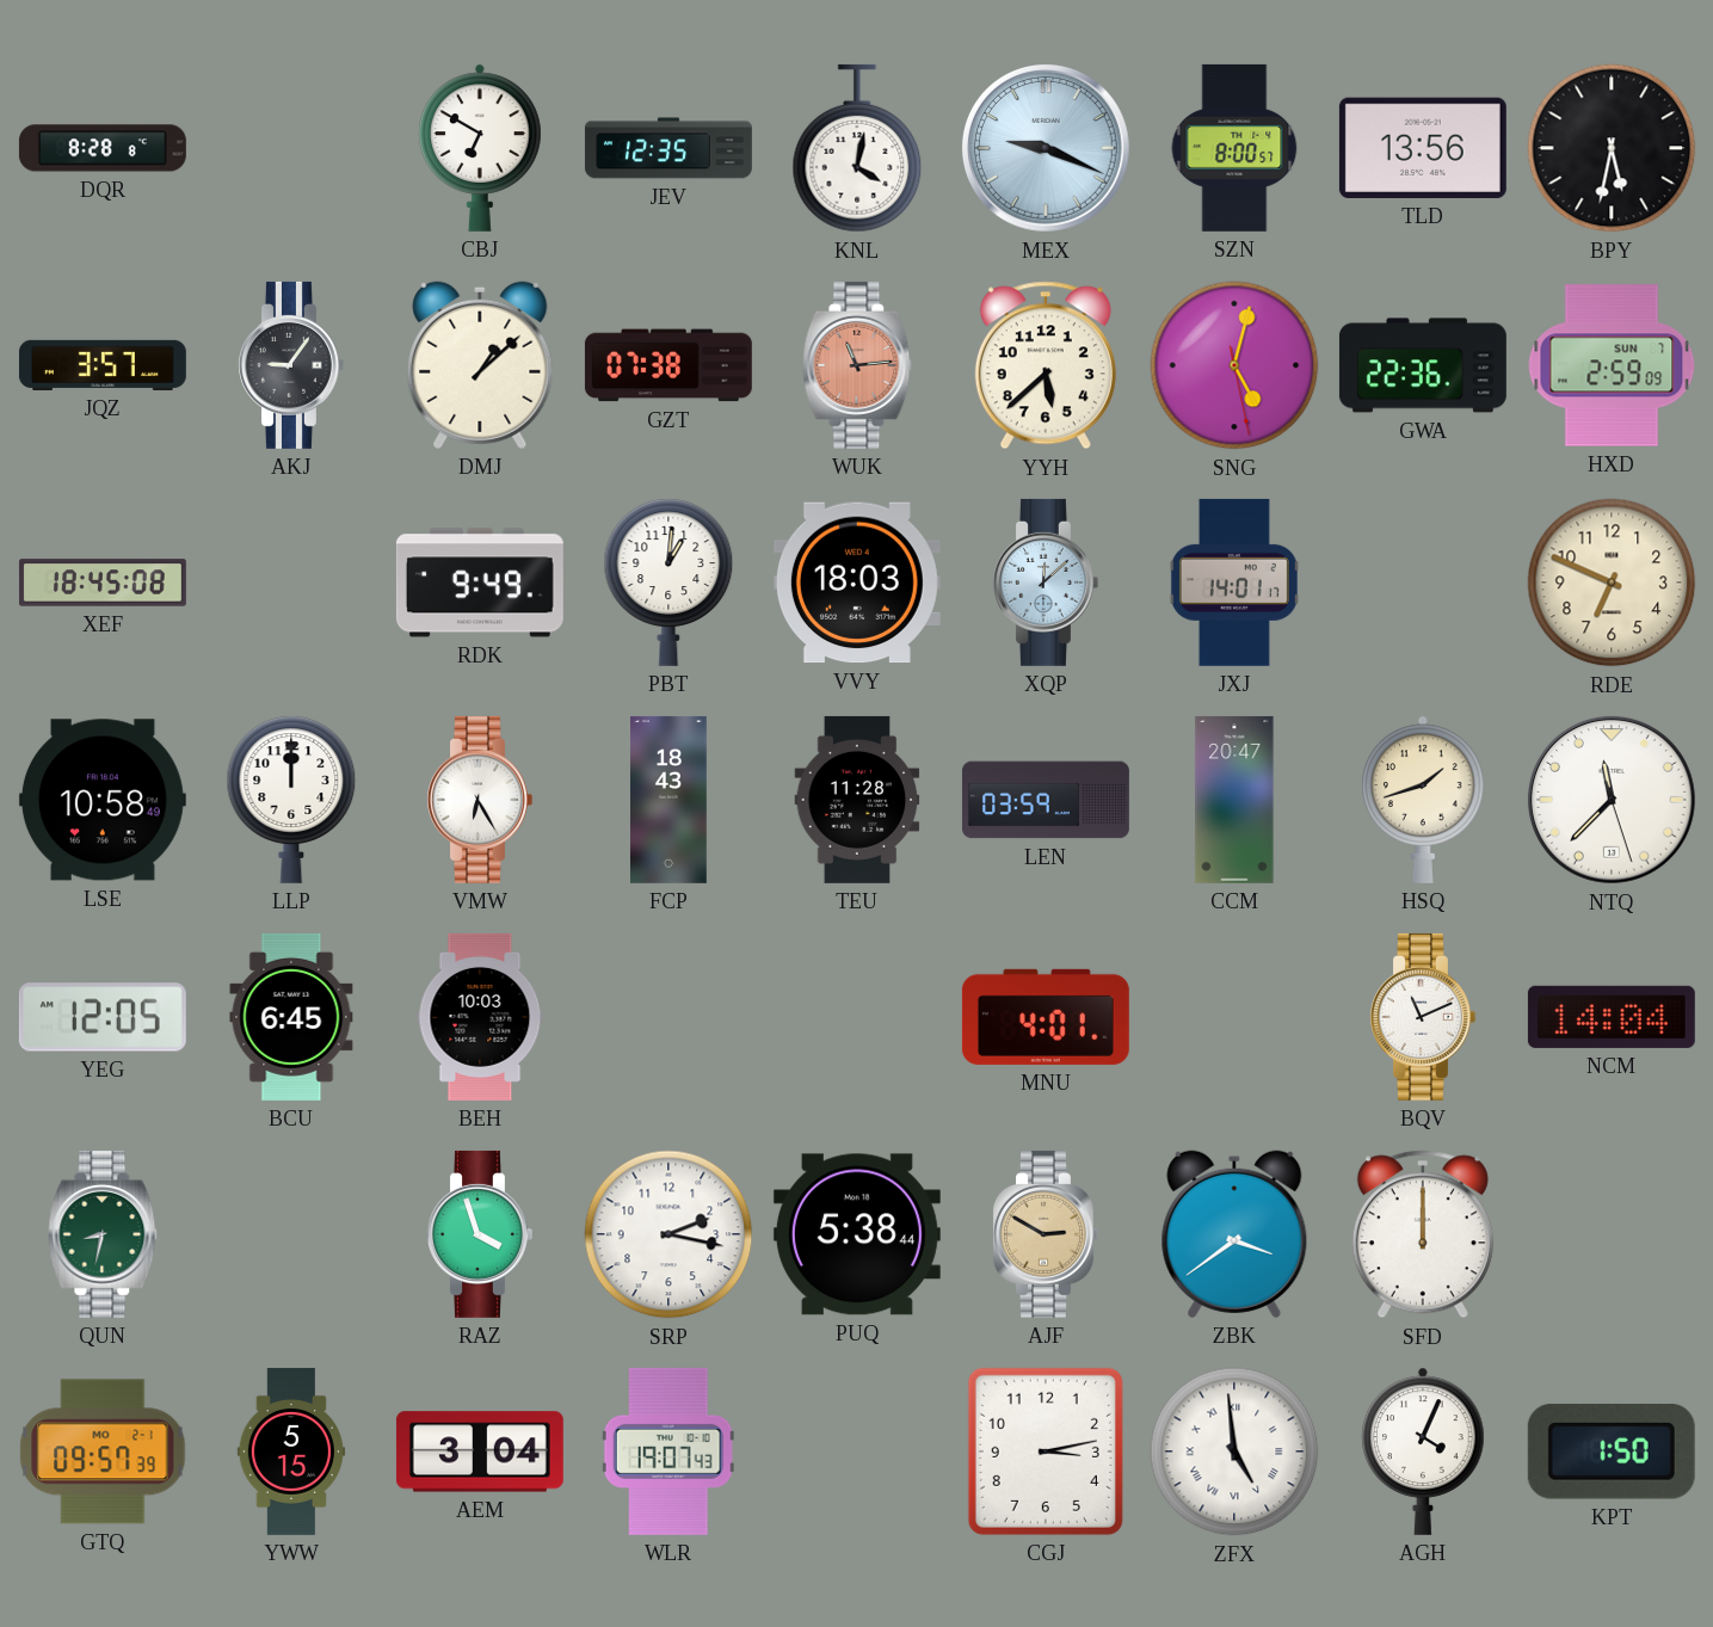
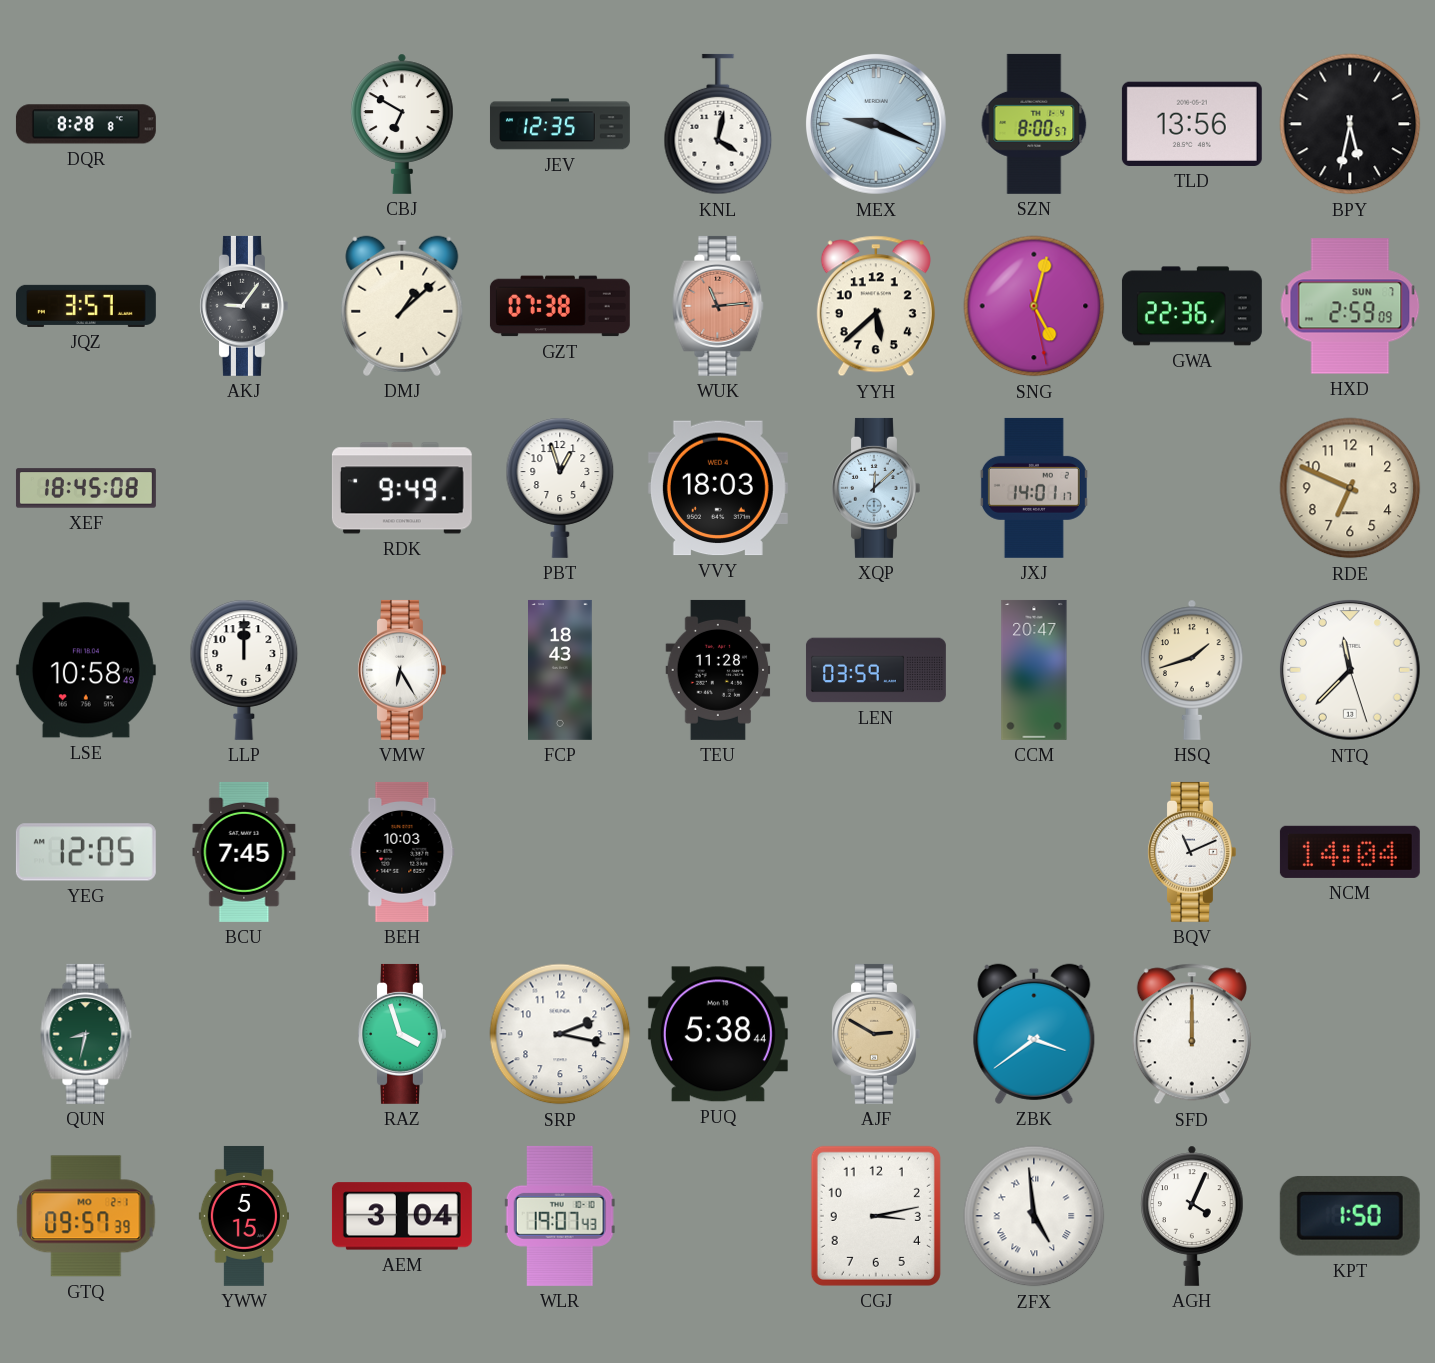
PBT: 1:01 -> 12:57
BCU: 6:45 -> 7:45
MNU: 4:01 -> none
